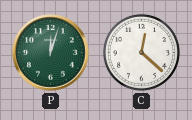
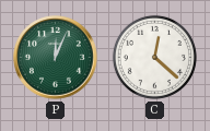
P: 12:03 -> 12:04
